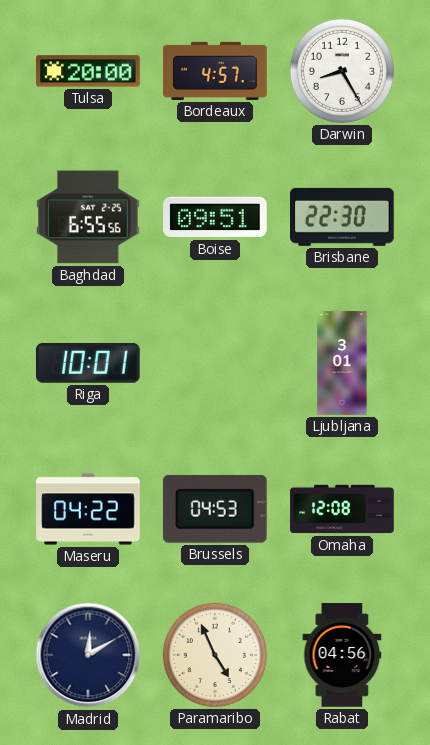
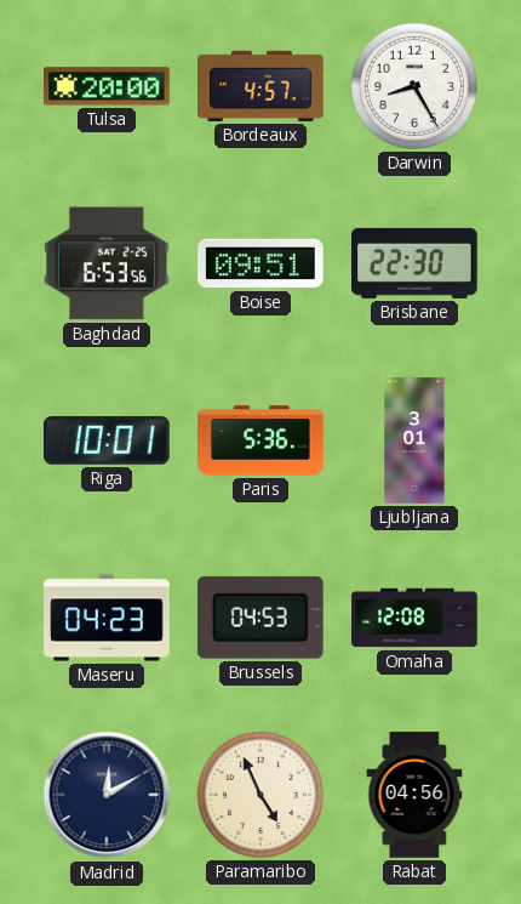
Baghdad: 6:55 -> 6:53
Paris: none -> 5:36
Maseru: 04:22 -> 04:23
